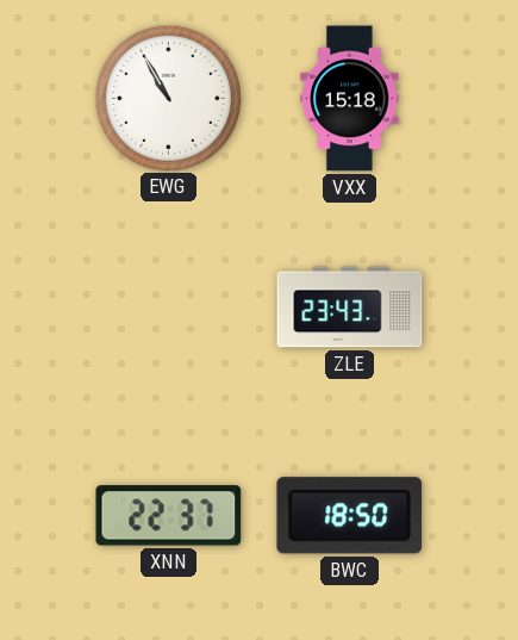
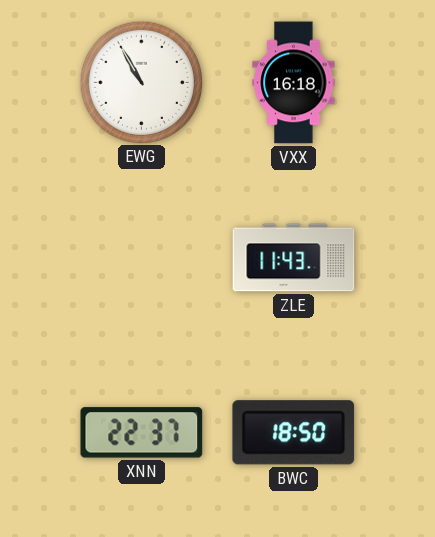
VXX: 15:18 -> 16:18
ZLE: 23:43 -> 11:43
